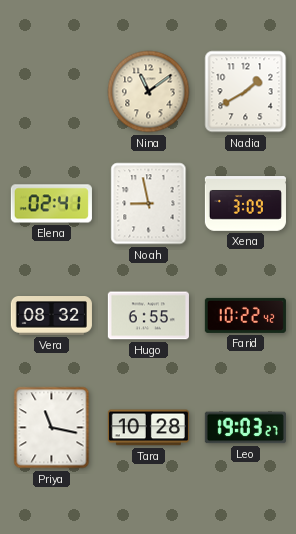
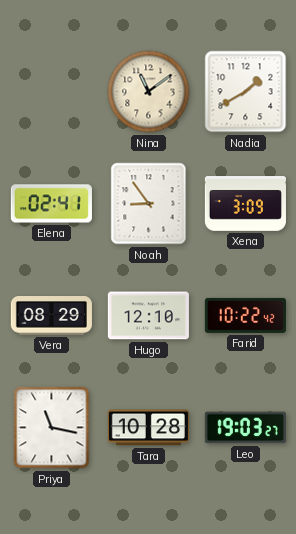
Noah: 8:58 -> 8:54
Vera: 08:32 -> 08:29
Hugo: 6:55 -> 12:10
